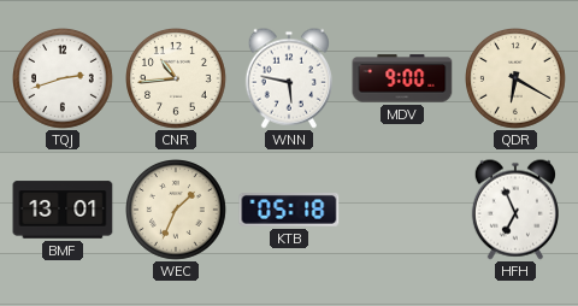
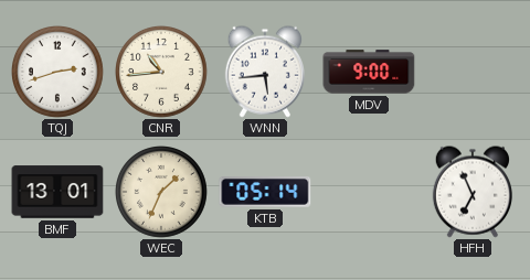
WNN: 5:47 -> 5:44
QDR: 6:20 -> none
KTB: 05:18 -> 05:14
